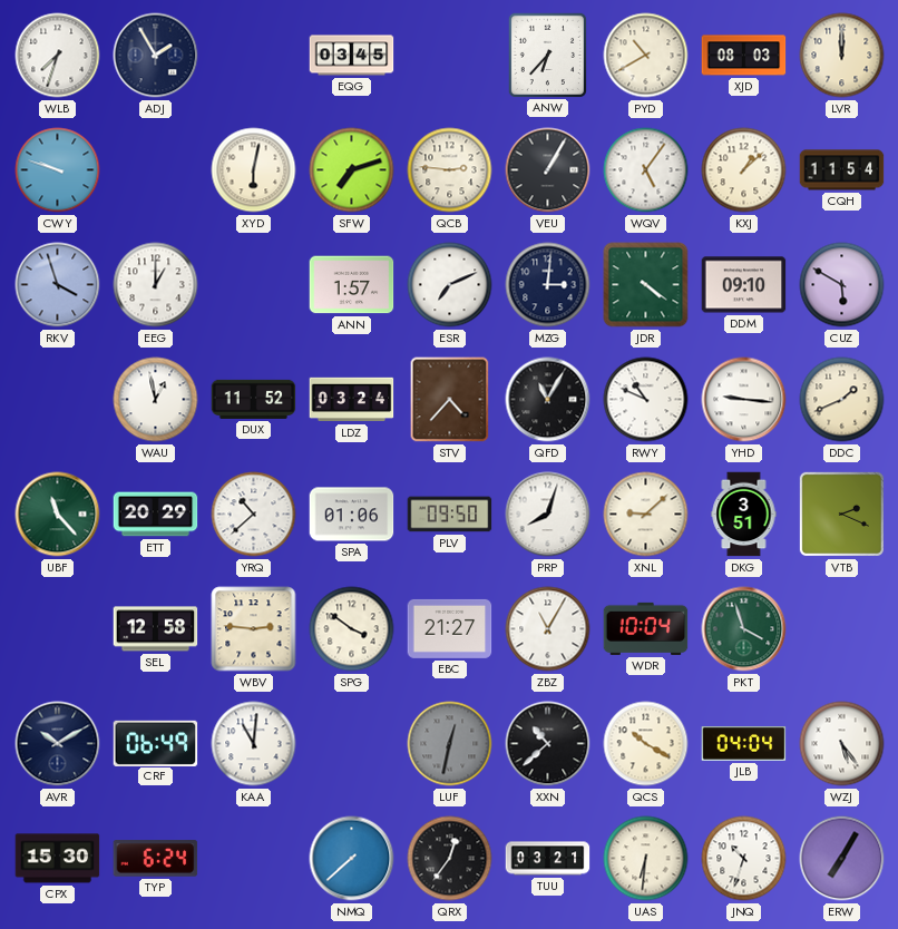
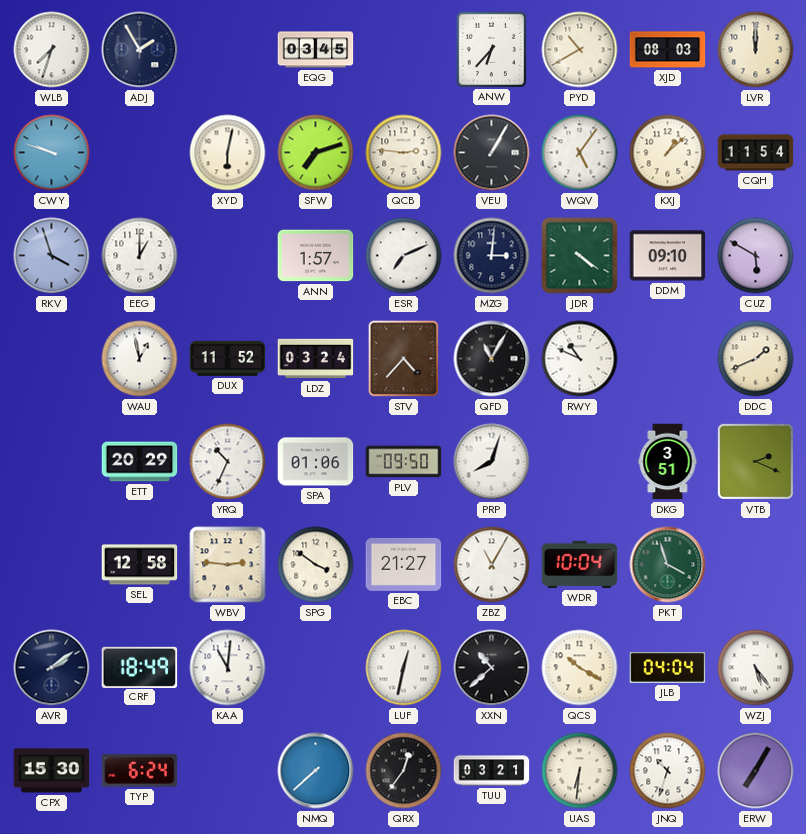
YHD: 9:16 -> none
UBF: 11:23 -> none
YRQ: 10:38 -> 10:34
XNL: 9:08 -> none
AVR: 10:10 -> 2:09
CRF: 06:49 -> 18:49
LUF dial: grey -> white
